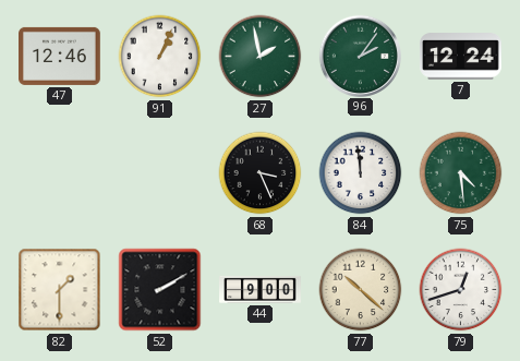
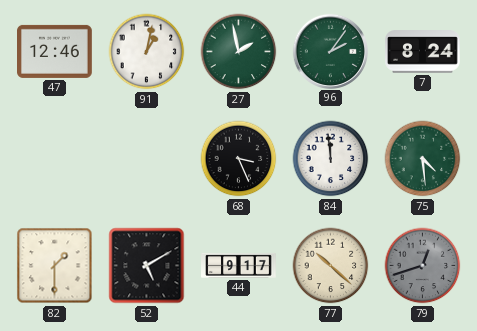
91: 1:04 -> 1:02
7: 12:24 -> 8:24
52: 2:10 -> 5:10
44: 9:00 -> 9:17
79 dial: white -> grey
